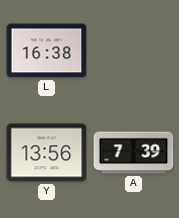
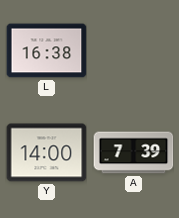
Y: 13:56 -> 14:00
